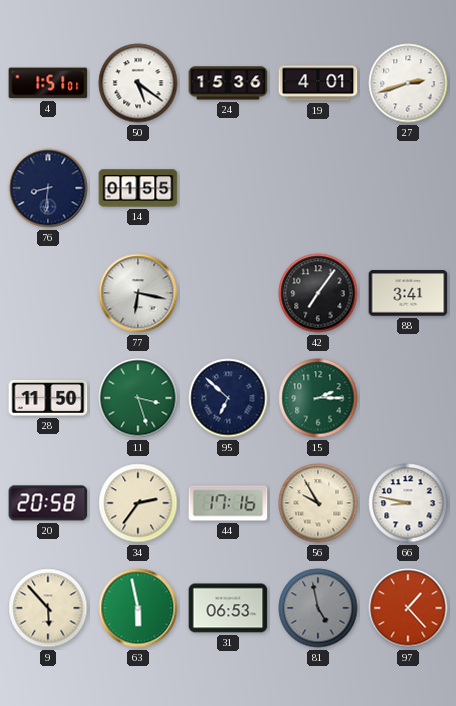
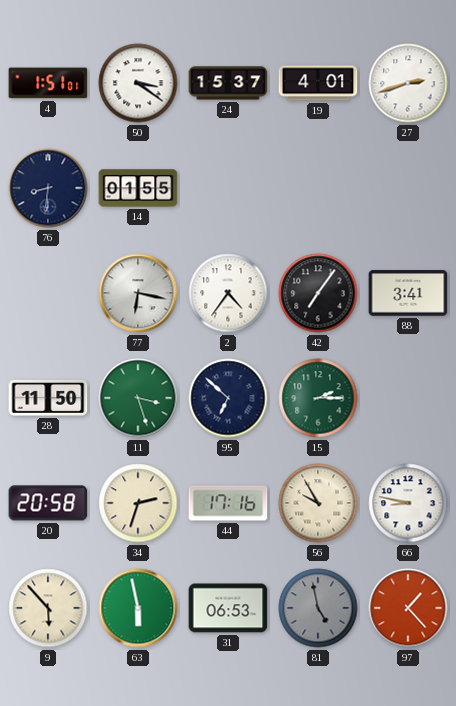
50: 5:21 -> 3:21
24: 15:36 -> 15:37
2: none -> 4:36
34: 2:36 -> 2:33
